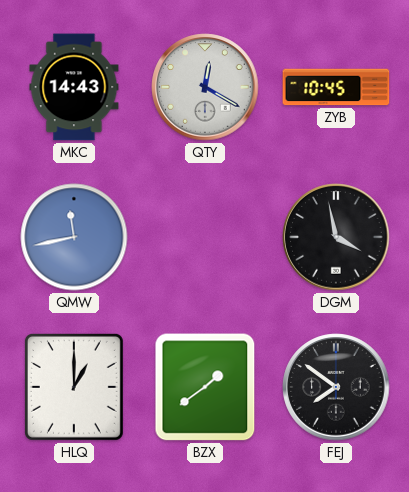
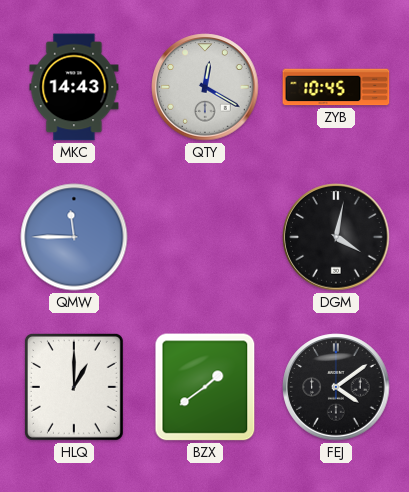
QMW: 11:43 -> 11:45
DGM: 3:58 -> 4:02
FEJ: 7:51 -> 4:09
